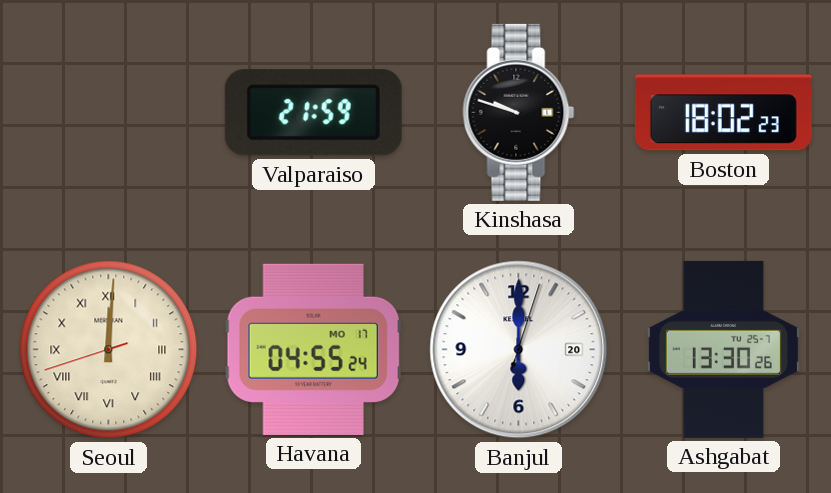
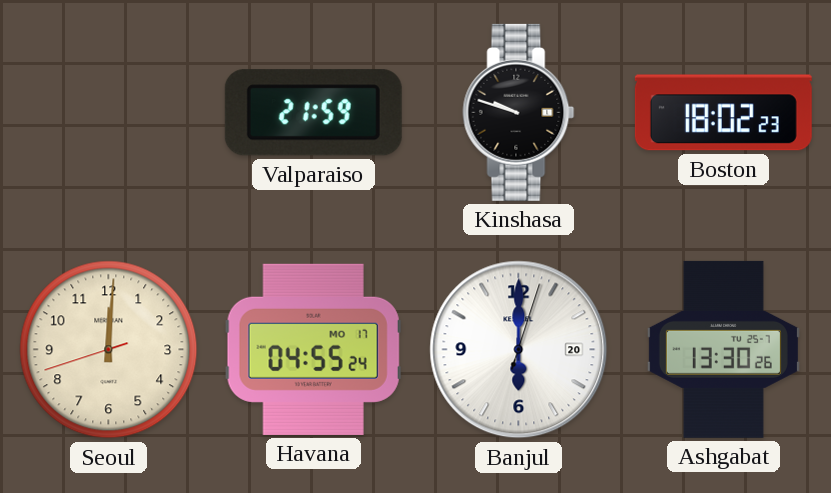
Seoul numerals: Roman -> Arabic
